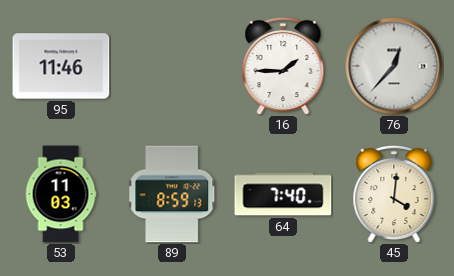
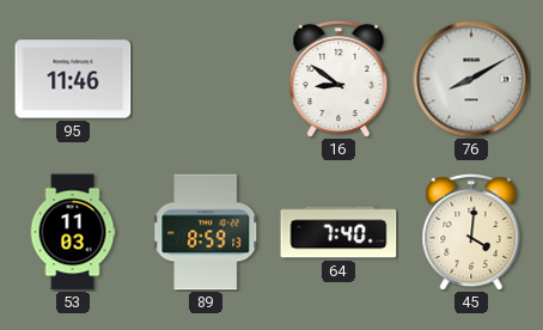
16: 1:45 -> 8:51
76: 12:37 -> 8:10
